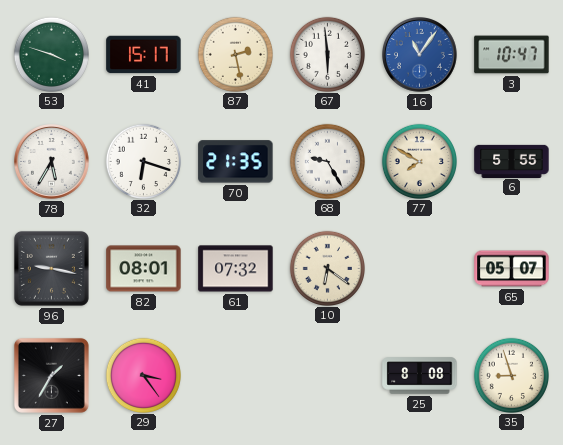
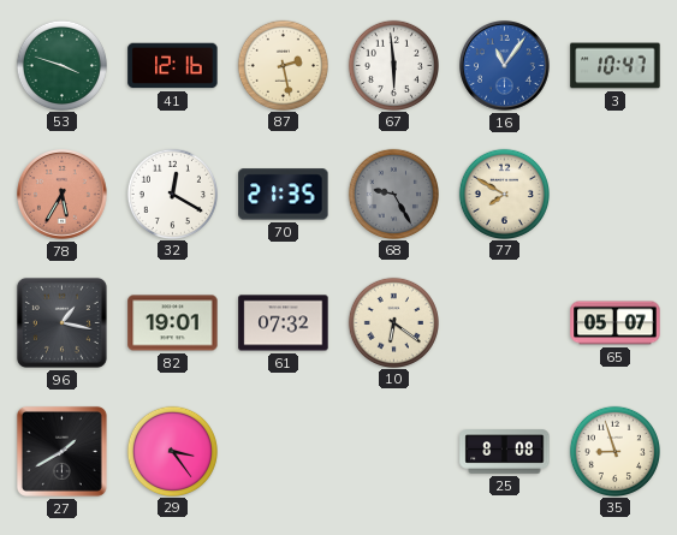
41: 15:17 -> 12:16
78 dial: white -> salmon
32: 6:18 -> 12:20
68 dial: white -> grey
6: 5:55 -> none
96: 9:17 -> 1:17
82: 08:01 -> 19:01
27: 1:35 -> 1:40
